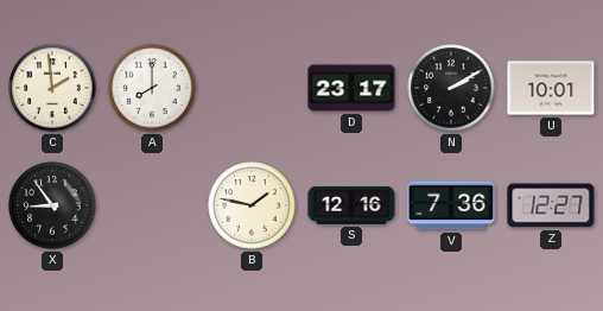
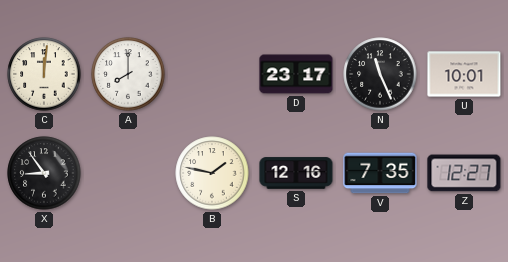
C: 1:59 -> 12:01
N: 2:10 -> 11:26
V: 7:36 -> 7:35
